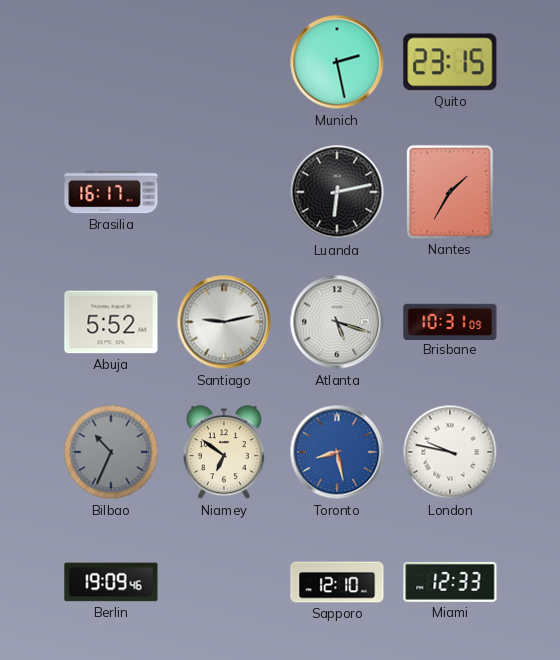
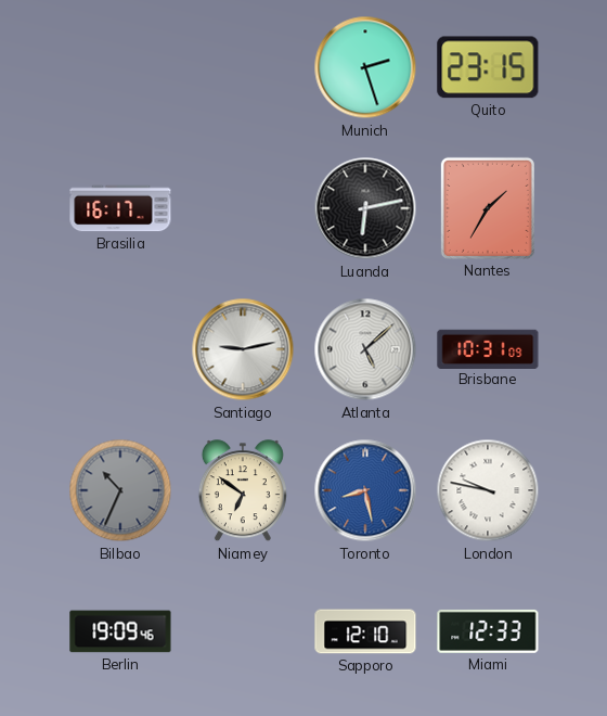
Munich: 2:28 -> 2:27
Abuja: 5:52 -> none
Atlanta: 5:18 -> 5:08
